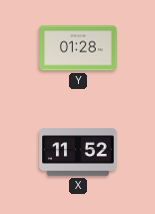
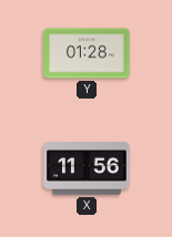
X: 11:52 -> 11:56
